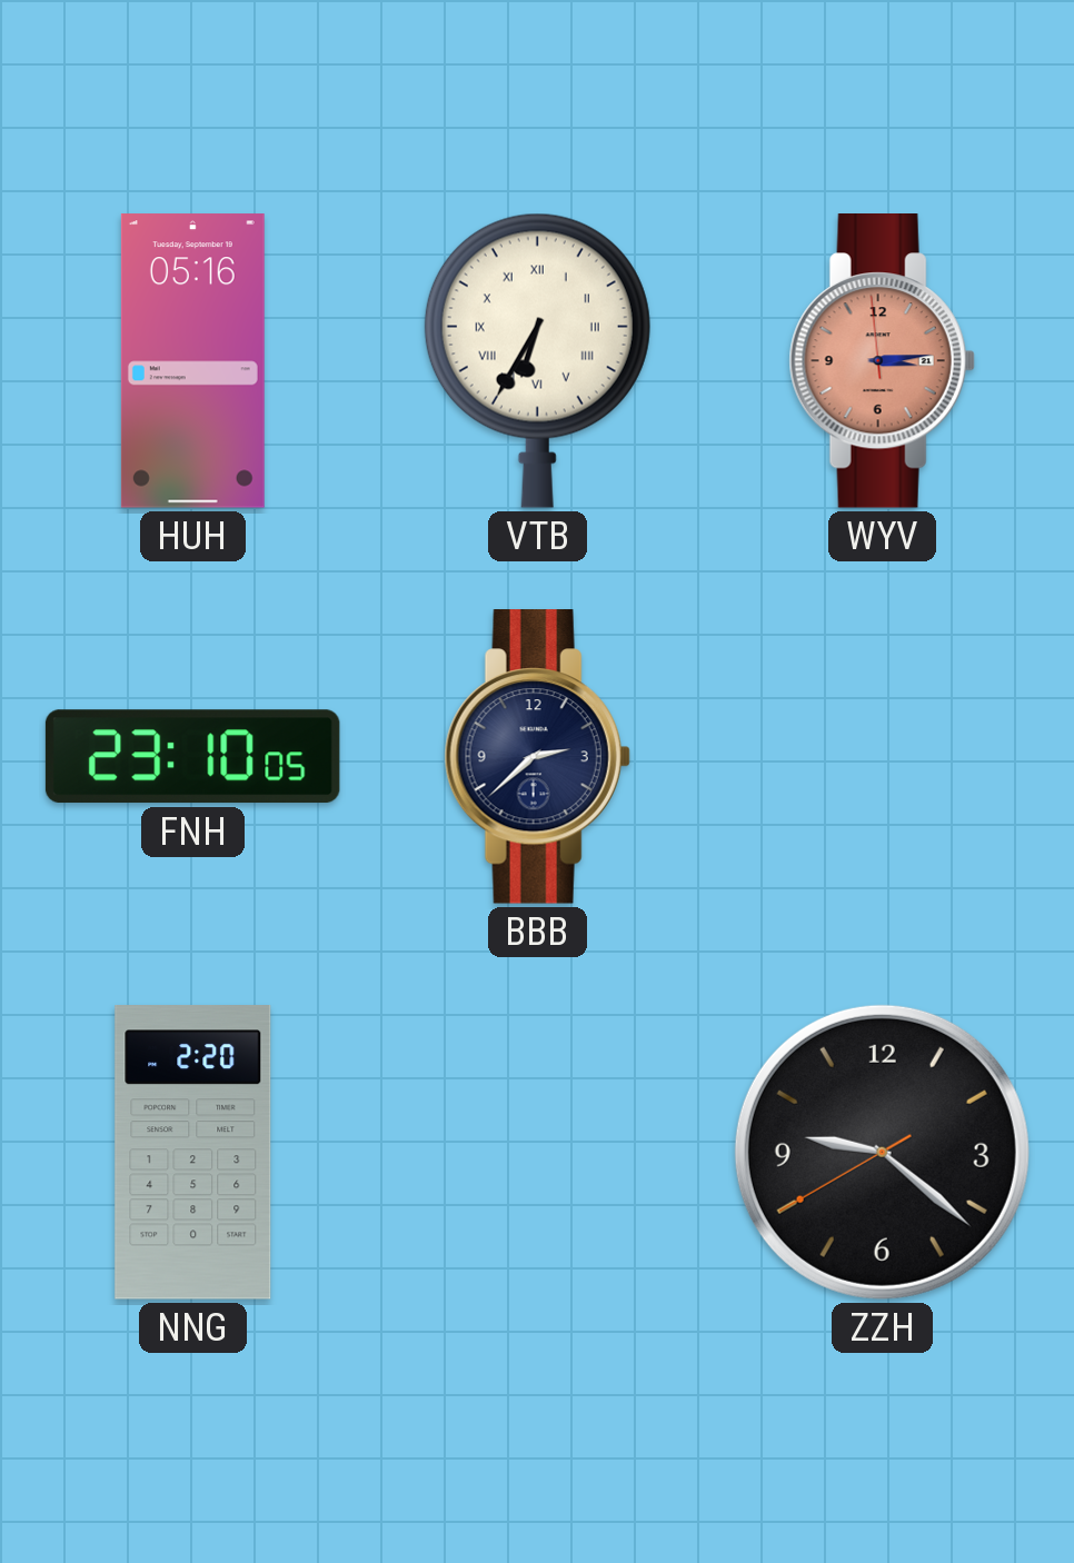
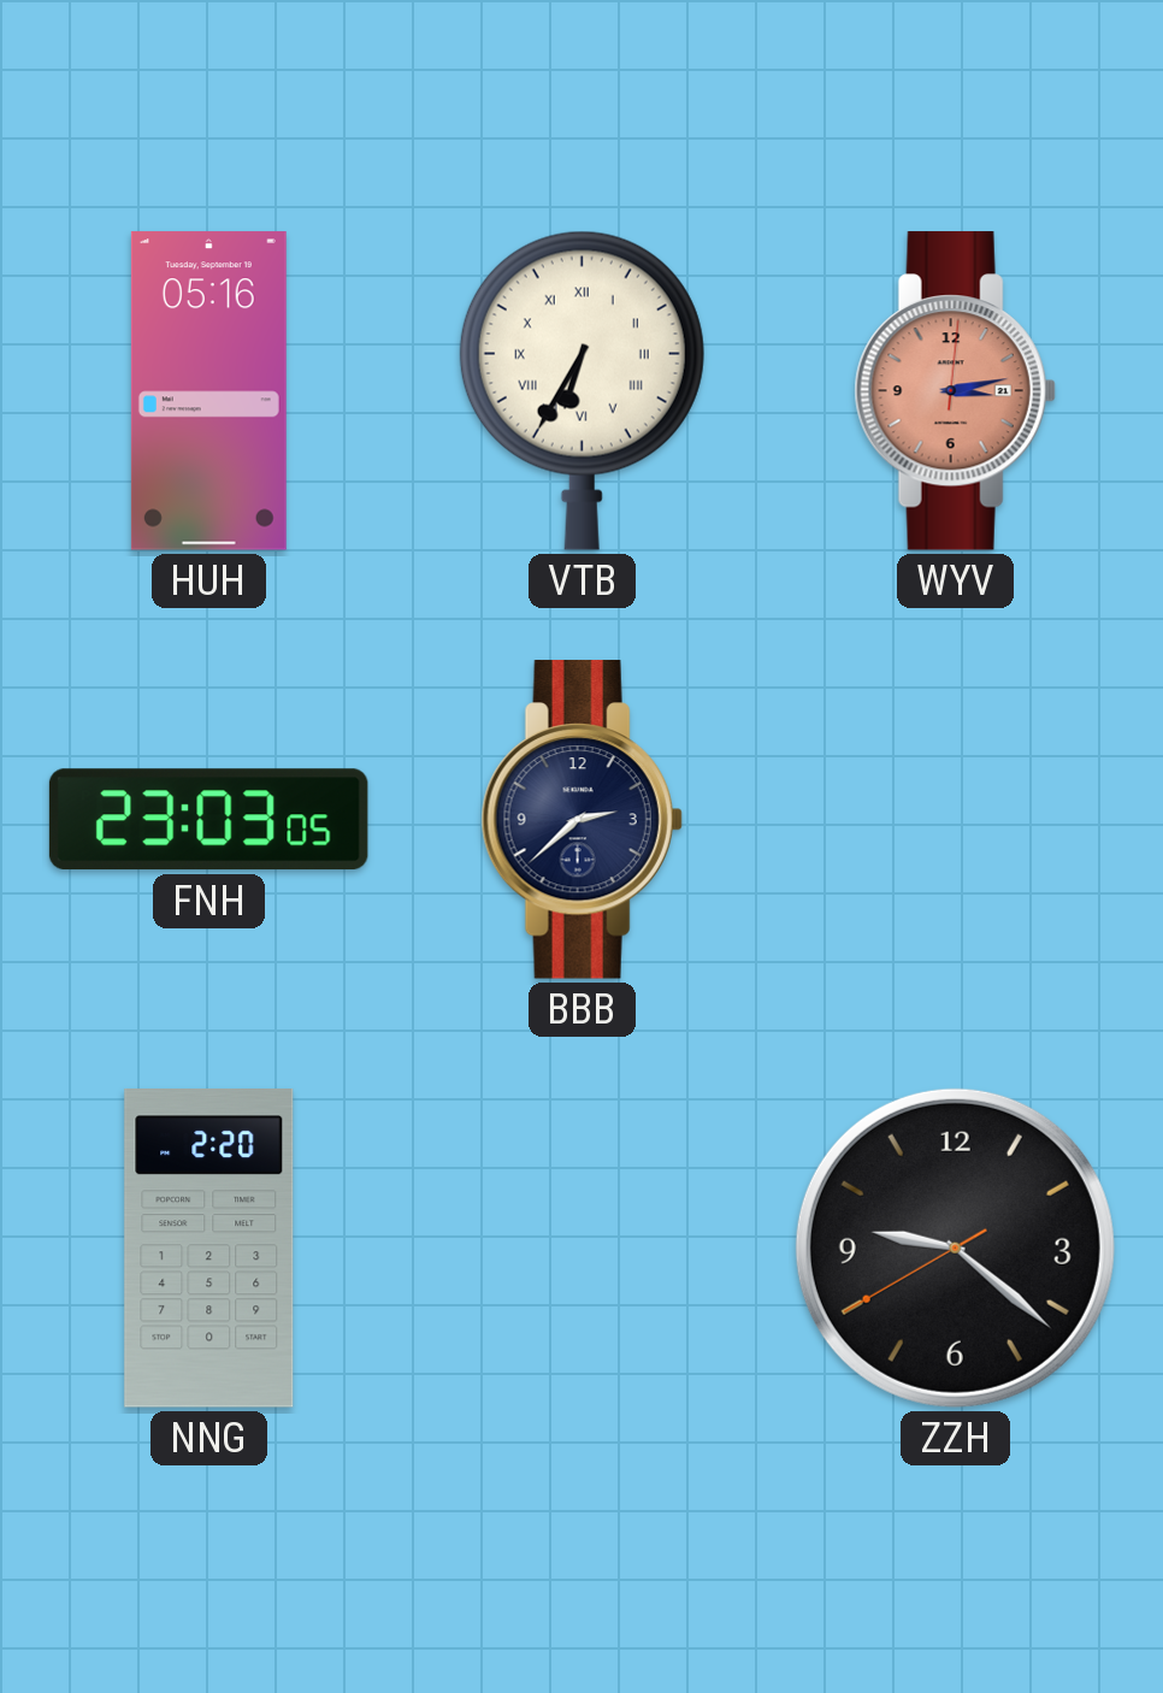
WYV: 3:13:59 -> 3:13:01
FNH: 23:10 -> 23:03
